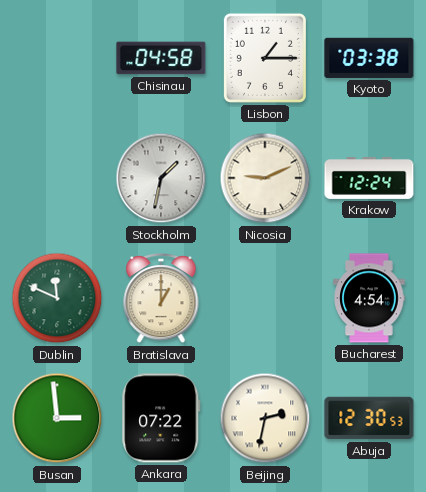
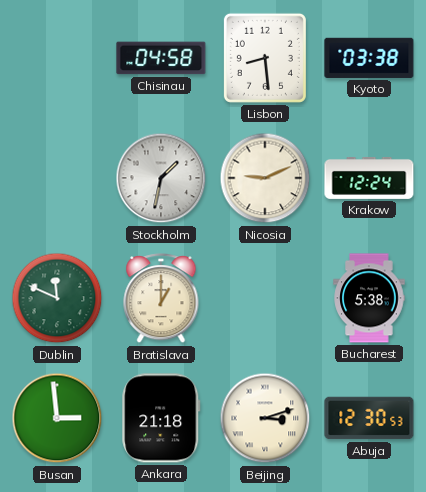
Lisbon: 1:15 -> 8:29
Bucharest: 4:54 -> 5:38
Ankara: 07:22 -> 21:18
Beijing: 2:32 -> 3:12
